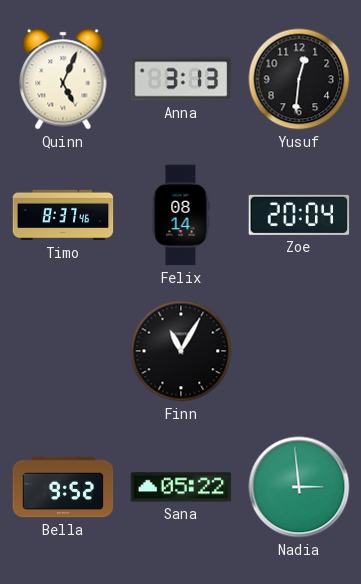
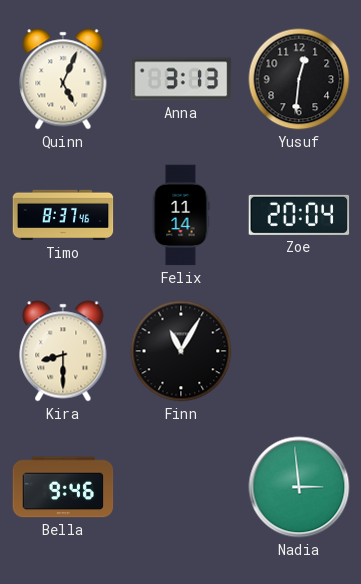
Felix: 08:14 -> 11:14
Kira: none -> 8:30
Bella: 9:52 -> 9:46
Sana: 05:22 -> none
